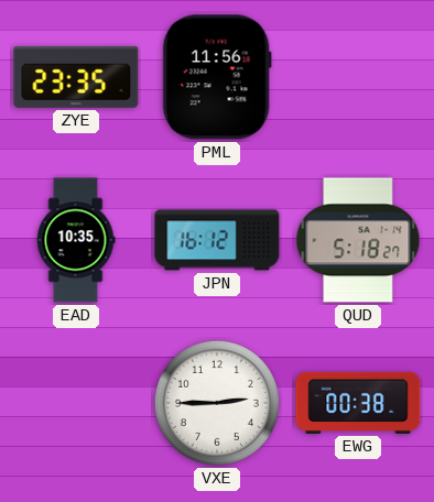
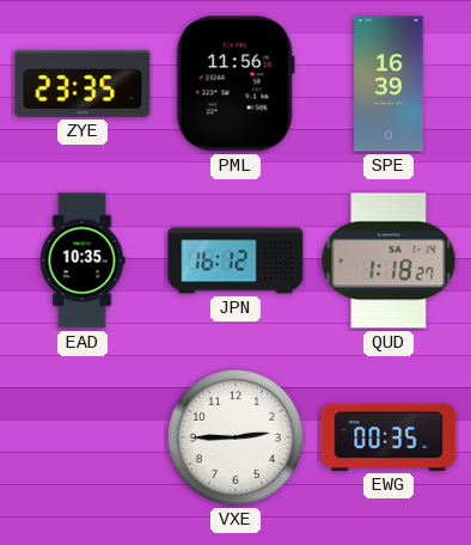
SPE: none -> 16:39
QUD: 5:18 -> 1:18
EWG: 00:38 -> 00:35
